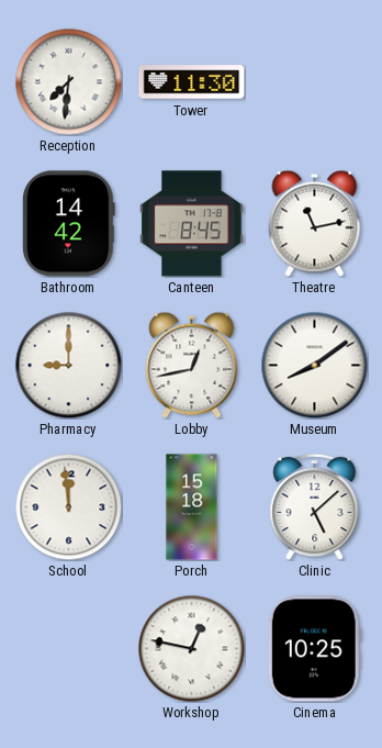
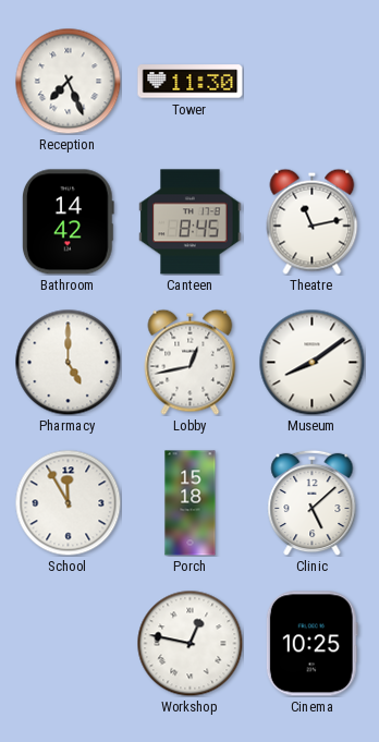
Reception: 7:31 -> 7:26
Pharmacy: 9:00 -> 5:00
School: 11:59 -> 11:55
